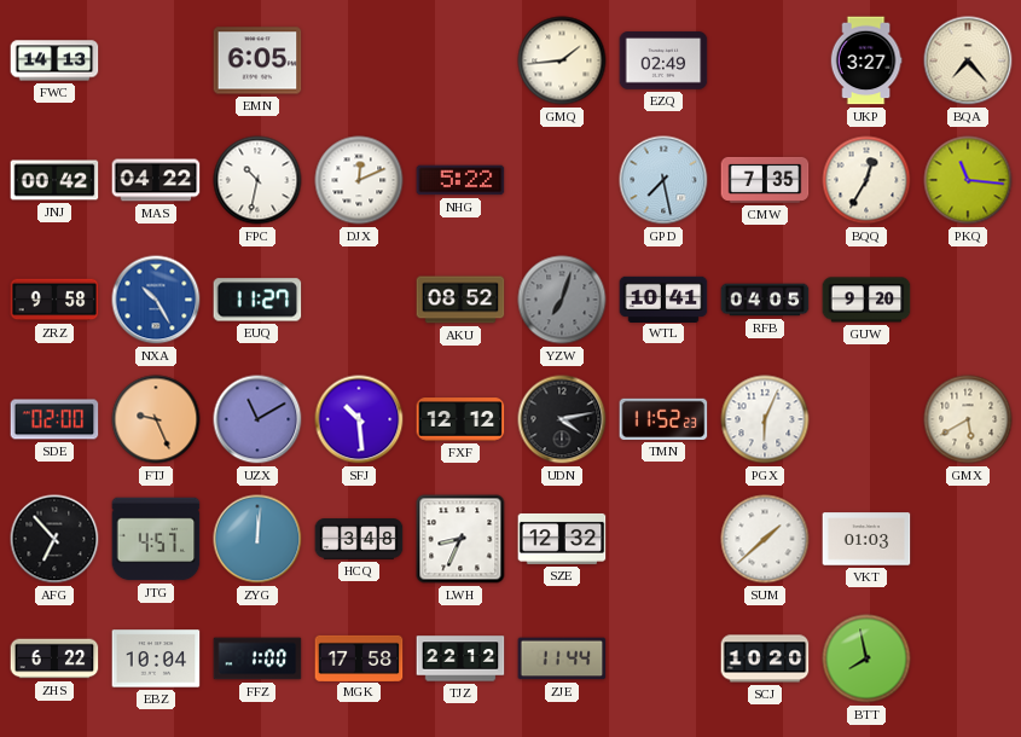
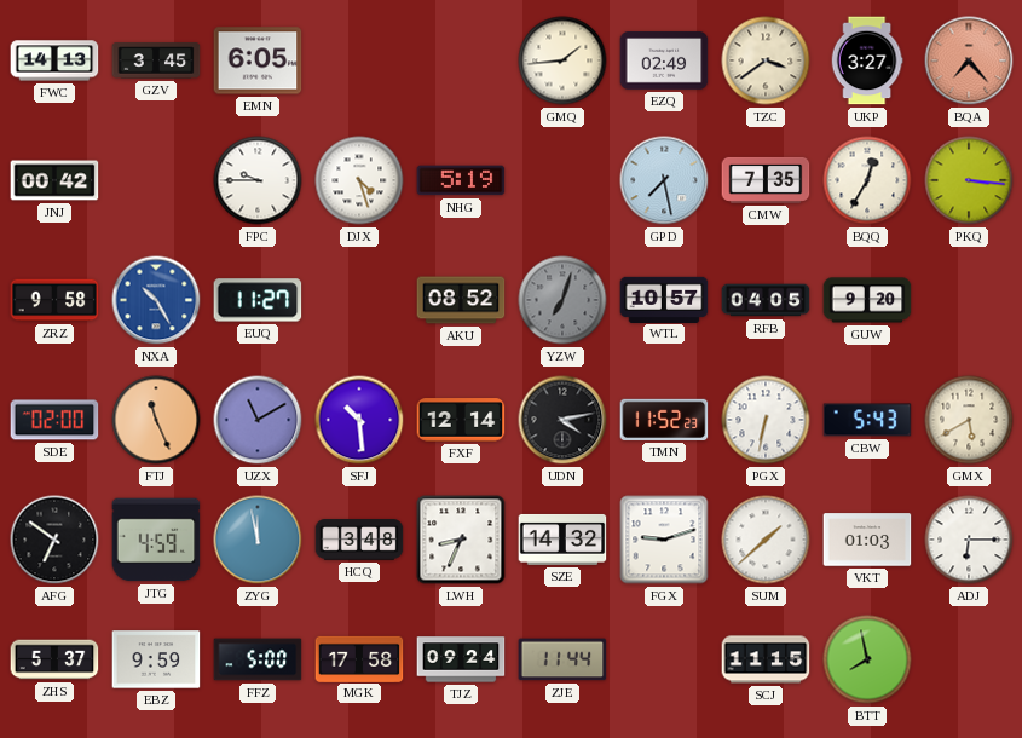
GZV: none -> 3:45
TZC: none -> 3:39
BQA dial: cream -> salmon
MAS: 04:22 -> none
FPC: 10:32 -> 9:45
DJX: 12:11 -> 4:27
NHG: 5:22 -> 5:19
PKQ: 11:16 -> 3:16
WTL: 10:41 -> 10:57
FTJ: 9:26 -> 11:26
FXF: 12:12 -> 12:14
PGX: 6:04 -> 6:32
CBW: none -> 5:43
AFG: 6:53 -> 6:51
JTG: 4:57 -> 4:59
ZYG: 12:01 -> 11:58
SZE: 12:32 -> 14:32
FGX: none -> 9:12
ADJ: none -> 6:15
ZHS: 6:22 -> 5:37
EBZ: 10:04 -> 9:59
FFZ: 1:00 -> 5:00
TJZ: 22:12 -> 09:24
SCJ: 10:20 -> 11:15
